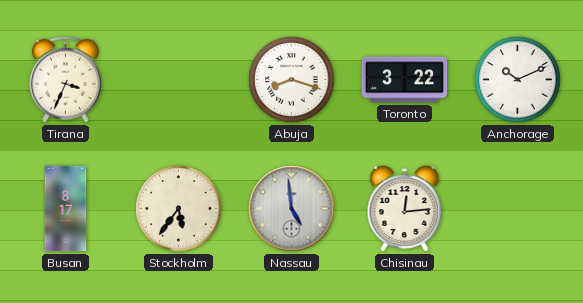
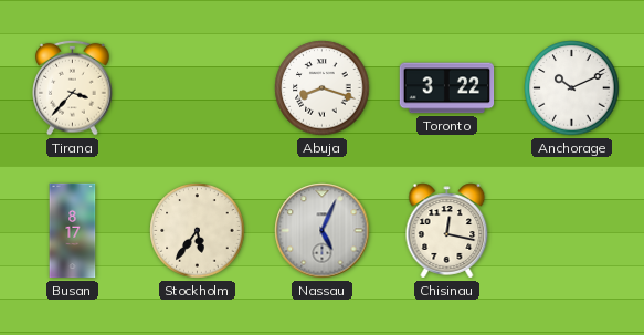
Tirana: 3:34 -> 3:37
Nassau: 4:59 -> 5:04
Chisinau: 12:14 -> 12:17
